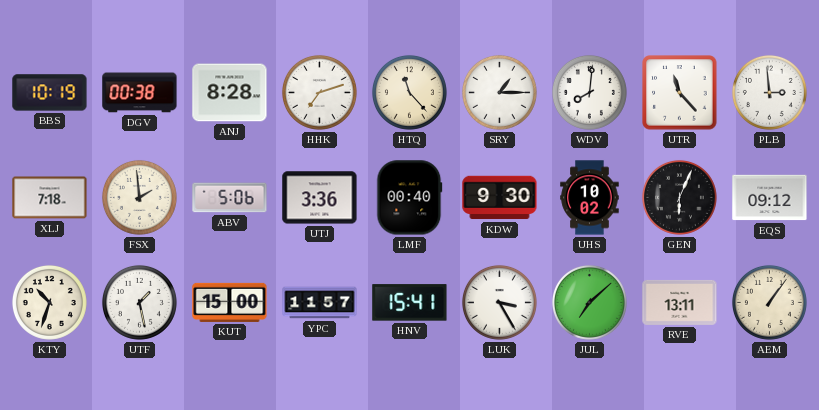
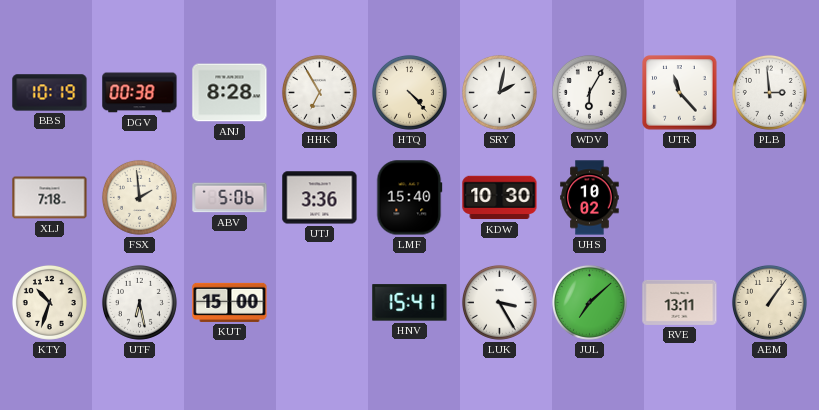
HHK: 7:12 -> 6:55
HTQ: 11:23 -> 4:23
SRY: 1:15 -> 2:02
WDV: 8:01 -> 6:05
LMF: 00:40 -> 15:40
KDW: 9:30 -> 10:30
GEN: 6:04 -> none
EQS: 09:12 -> none
UTF: 1:28 -> 6:28
YPC: 11:57 -> none
